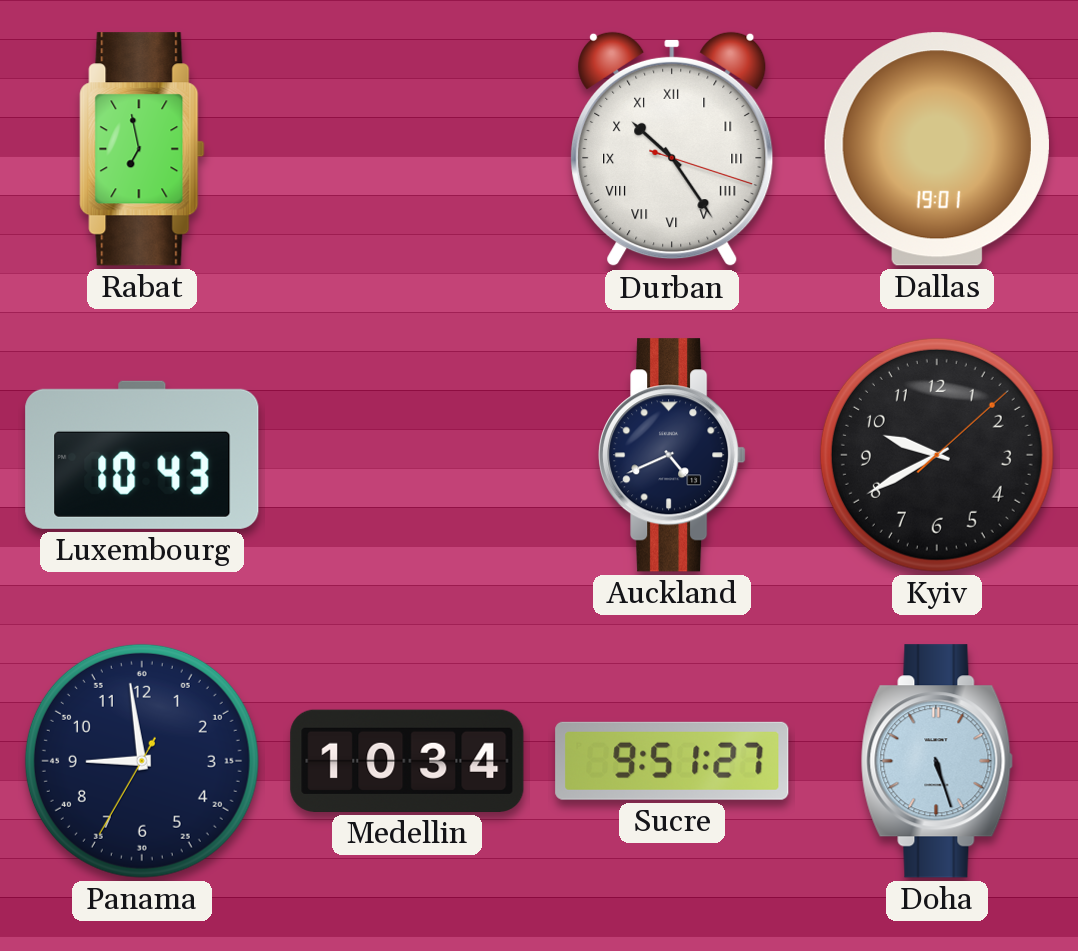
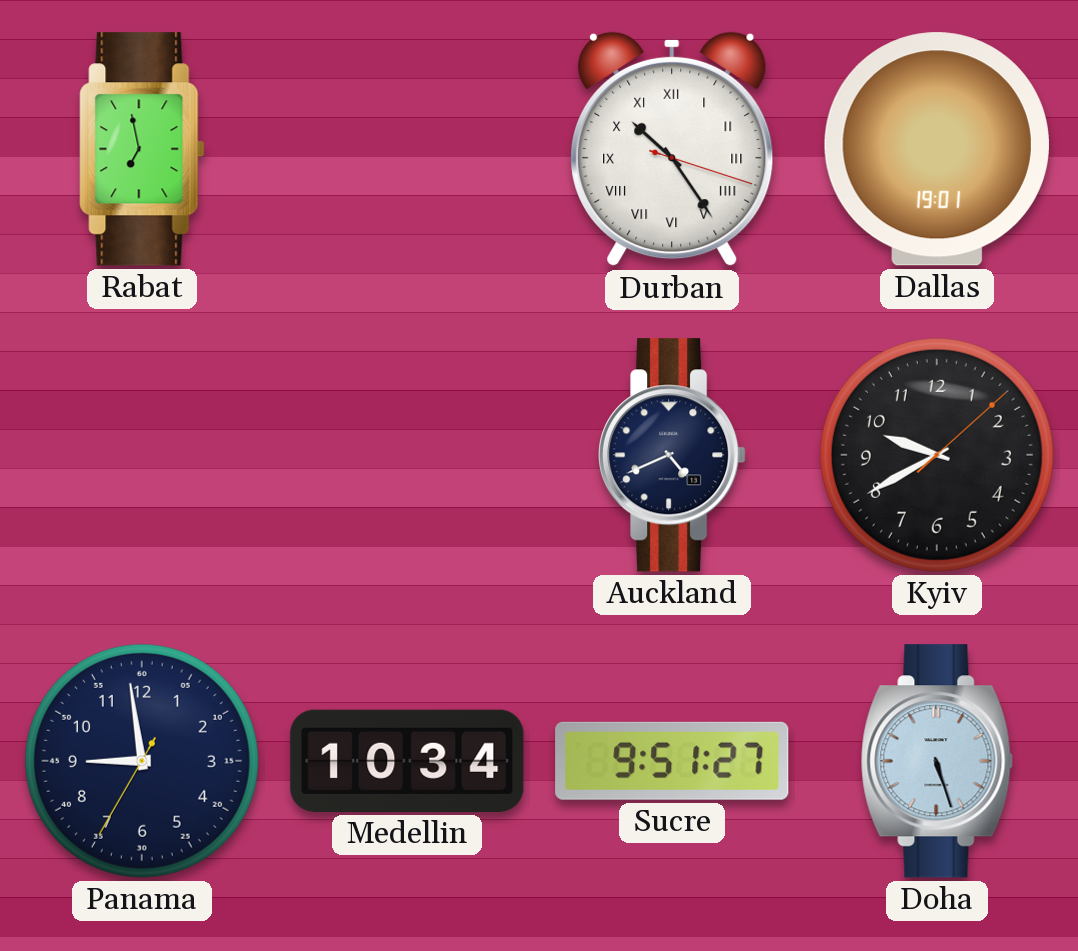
Luxembourg: 10:43 -> none
